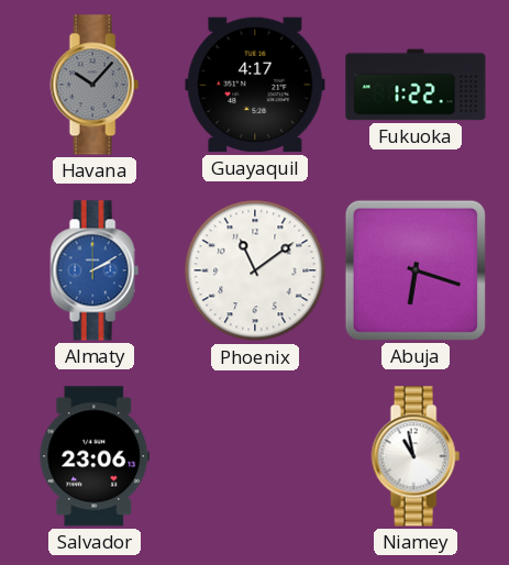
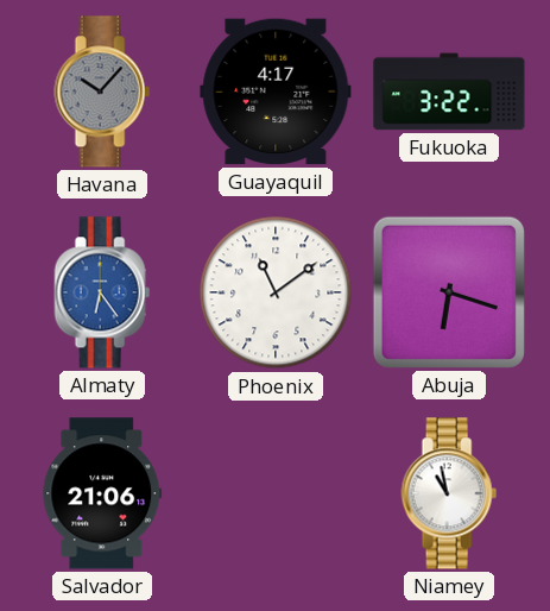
Fukuoka: 1:22 -> 3:22
Almaty: 2:10 -> 6:24
Salvador: 23:06 -> 21:06
